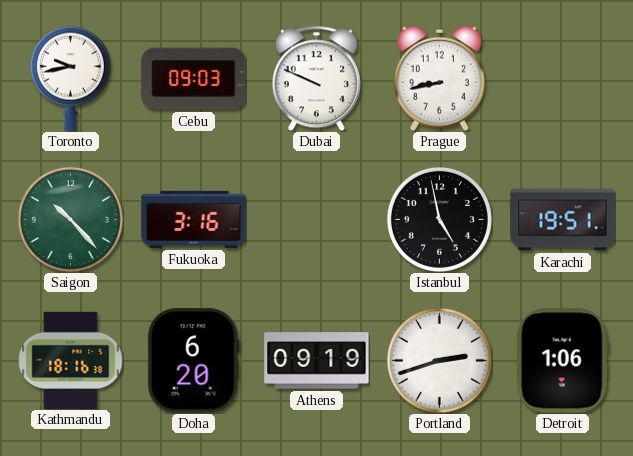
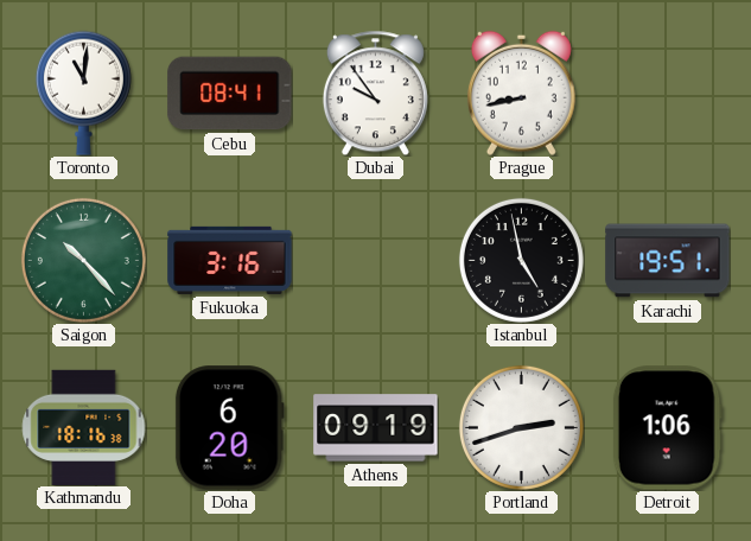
Toronto: 9:43 -> 11:01
Cebu: 09:03 -> 08:41
Dubai: 9:49 -> 9:54
